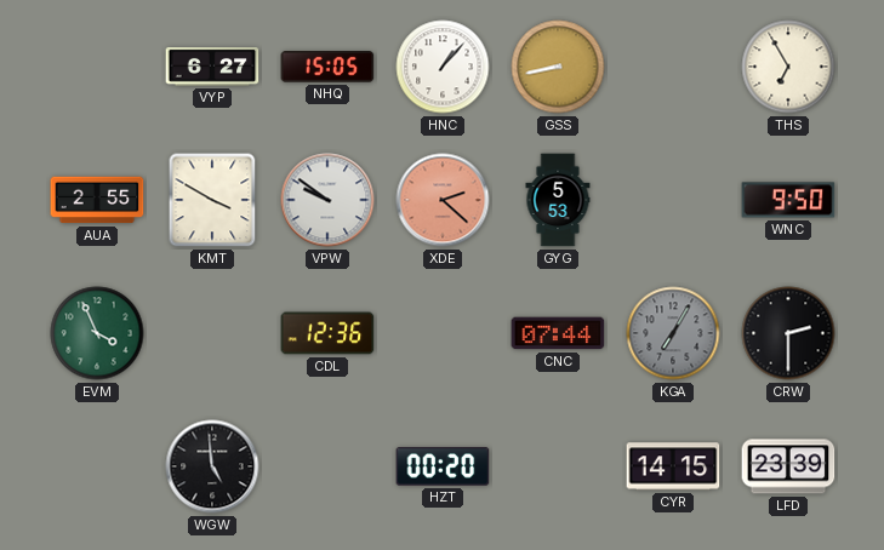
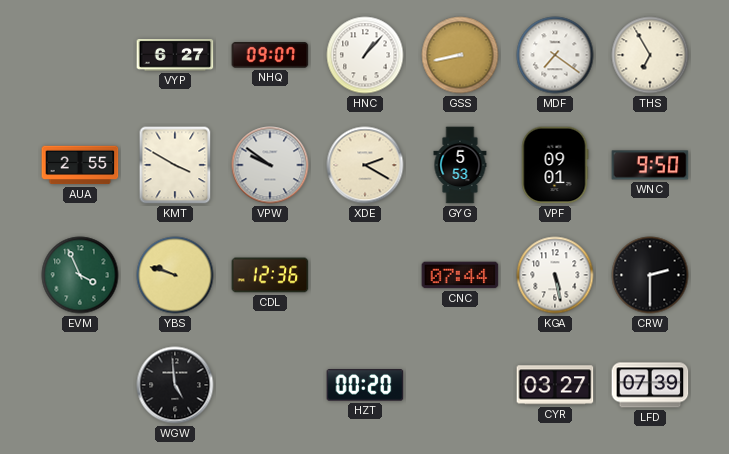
NHQ: 15:05 -> 09:07
MDF: none -> 7:21
XDE: 2:22 -> 2:20
XDE dial: salmon -> cream
VPF: none -> 09:01
YBS: none -> 9:48
KGA: 7:05 -> 5:28
KGA dial: grey -> white
CYR: 14:15 -> 03:27
LFD: 23:39 -> 07:39
